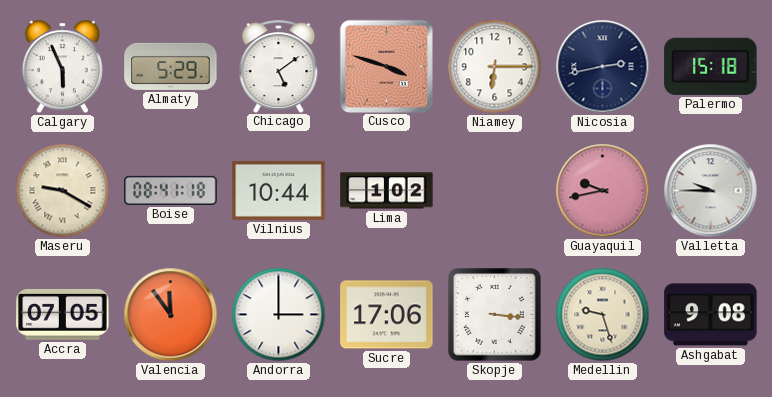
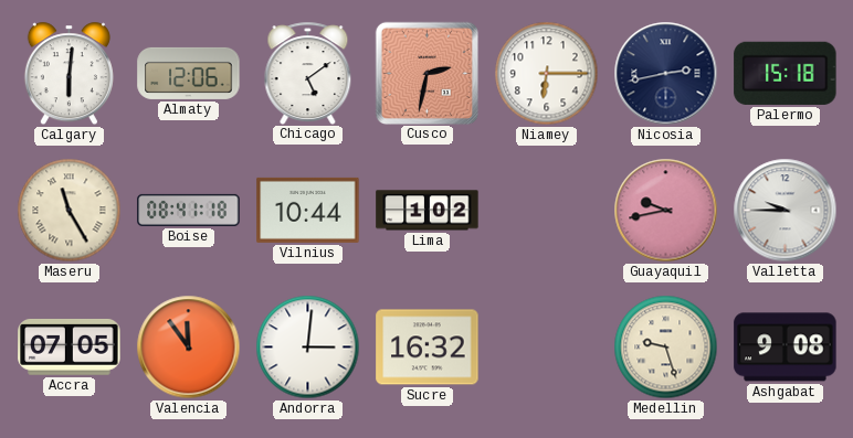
Calgary: 5:56 -> 6:01
Almaty: 5:29 -> 12:06
Cusco: 3:48 -> 2:32
Maseru: 9:20 -> 11:25
Andorra: 3:00 -> 3:01
Sucre: 17:06 -> 16:32
Skopje: 3:16 -> none
